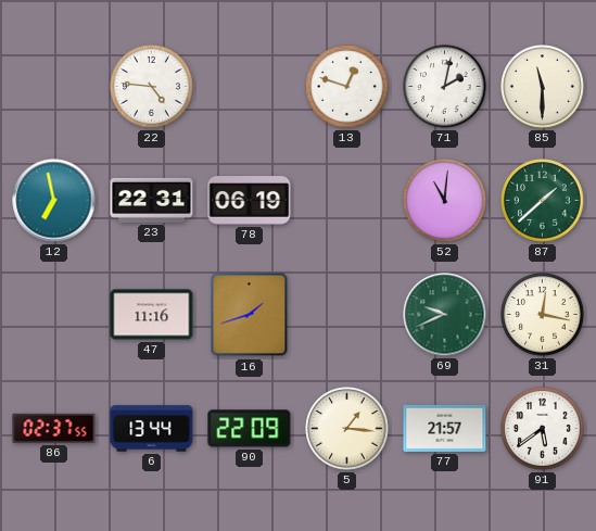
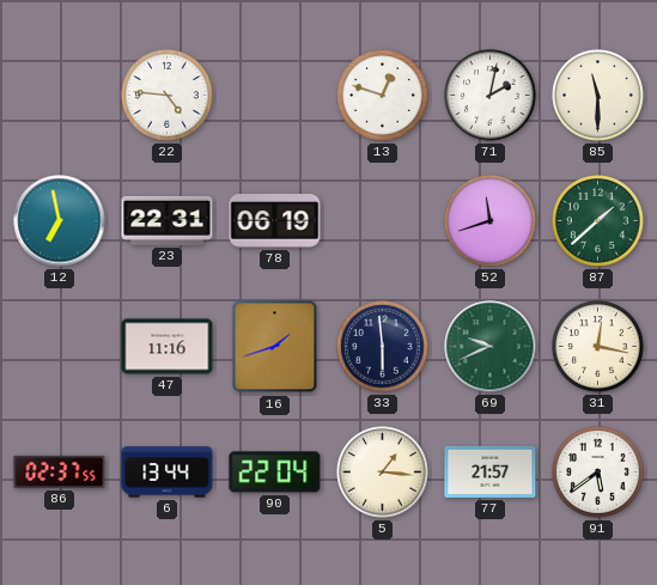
52: 11:01 -> 11:42
33: none -> 5:59
90: 22:09 -> 22:04
